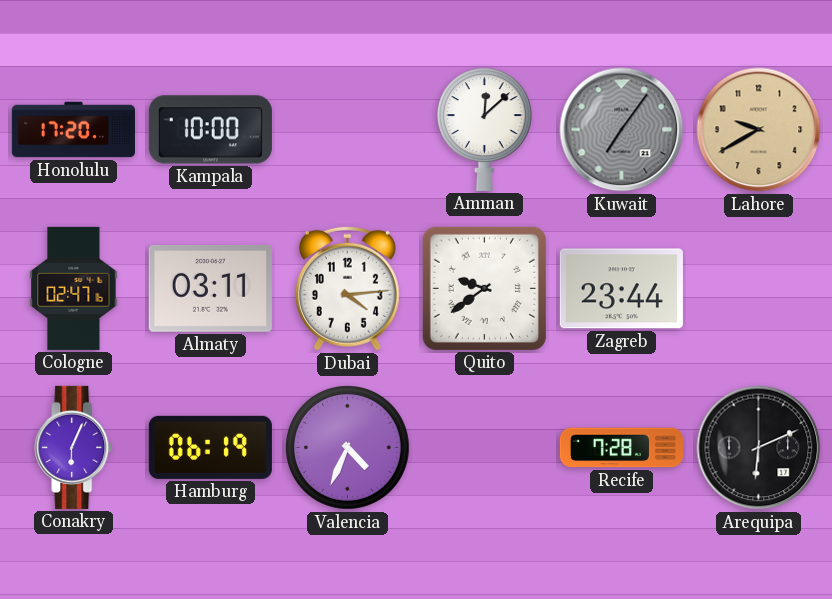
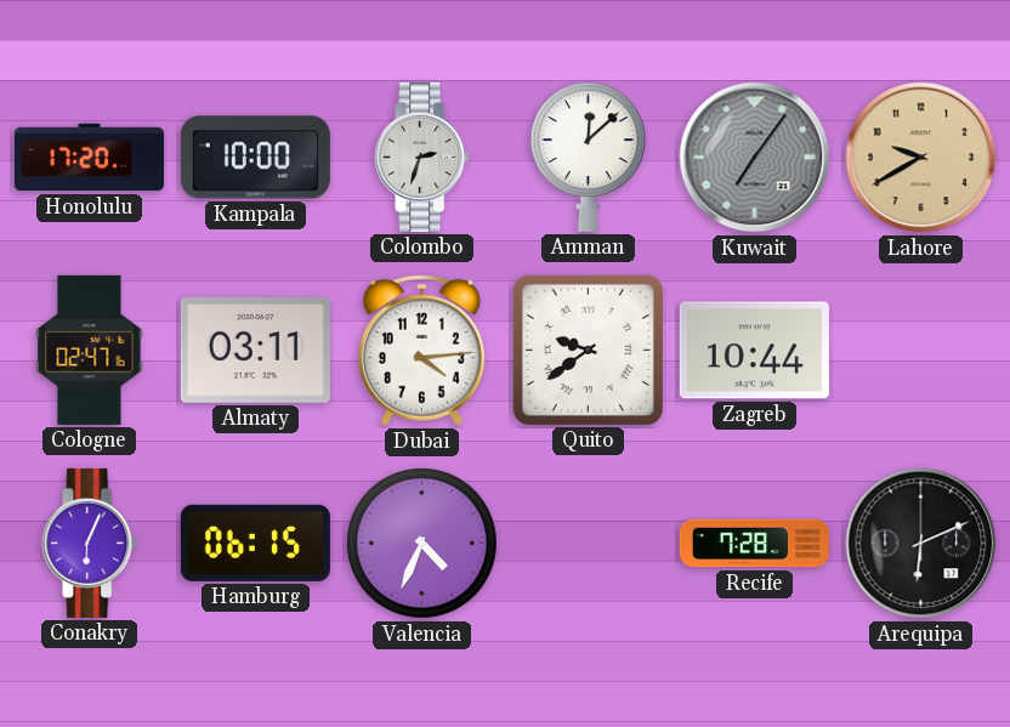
Colombo: none -> 2:33
Zagreb: 23:44 -> 10:44
Hamburg: 06:19 -> 06:15
